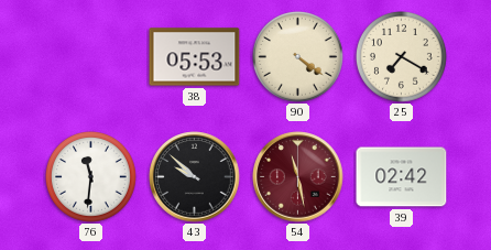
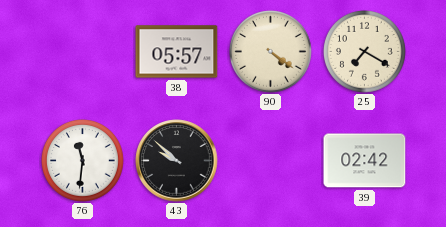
38: 05:53 -> 05:57
54: 11:28 -> none
